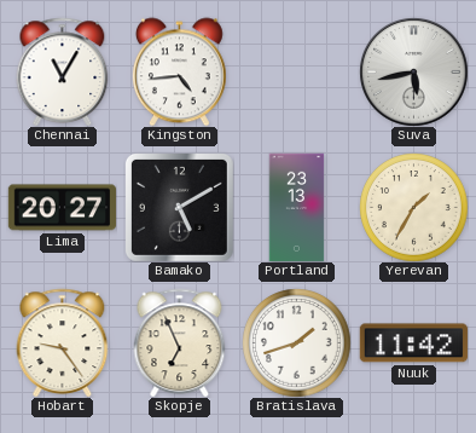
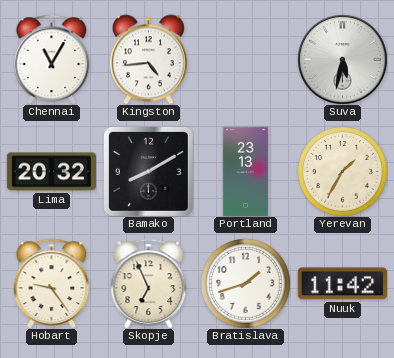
Suva: 5:43 -> 5:32
Lima: 20:27 -> 20:32
Bamako: 5:10 -> 8:10
